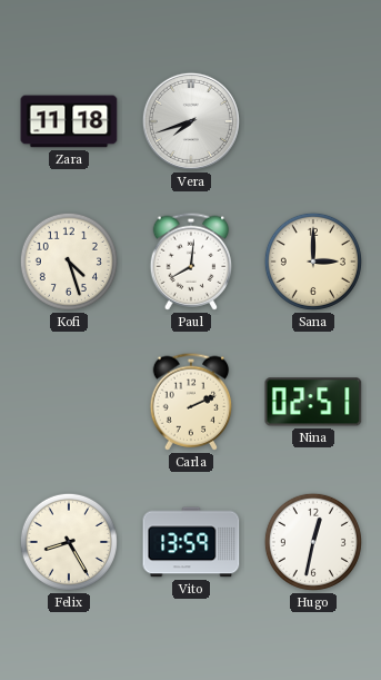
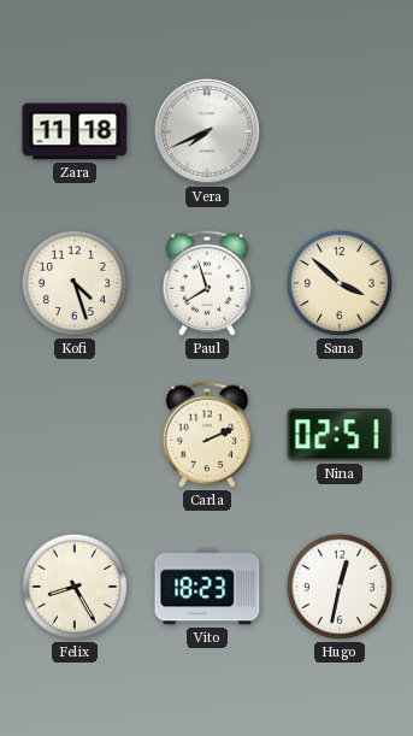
Vera: 7:42 -> 7:41
Paul: 8:01 -> 7:57
Sana: 3:00 -> 3:52
Vito: 13:59 -> 18:23
